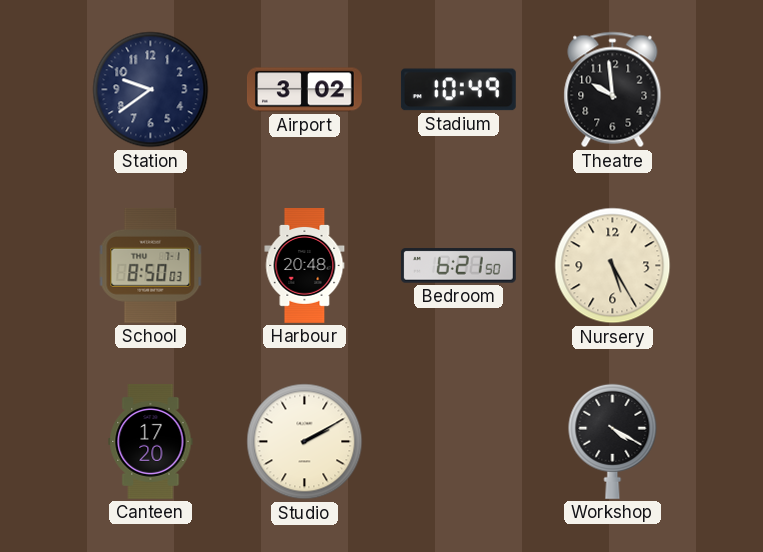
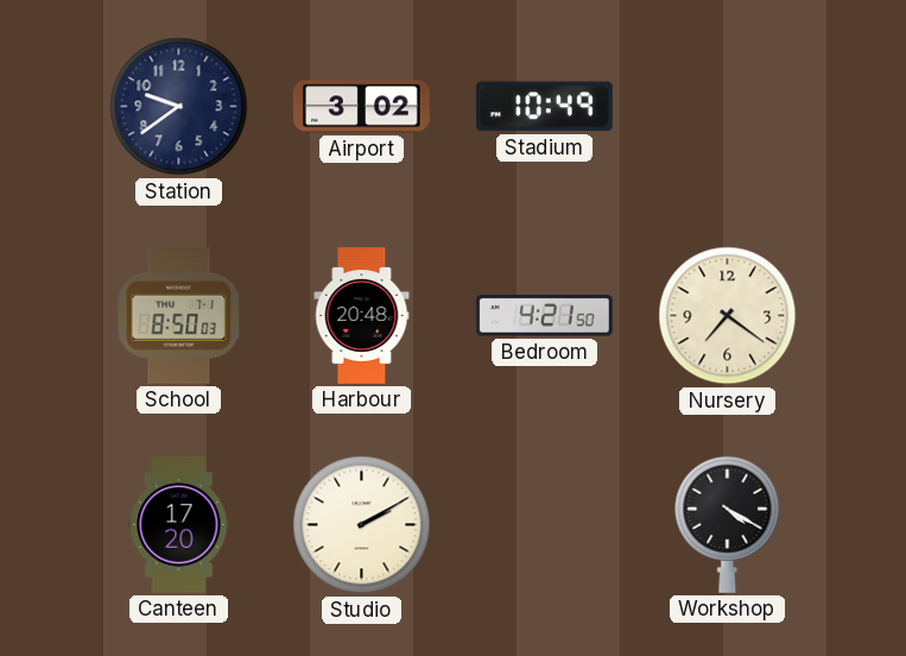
Theatre: 9:59 -> none
Bedroom: 6:21 -> 4:21
Nursery: 5:25 -> 7:21
